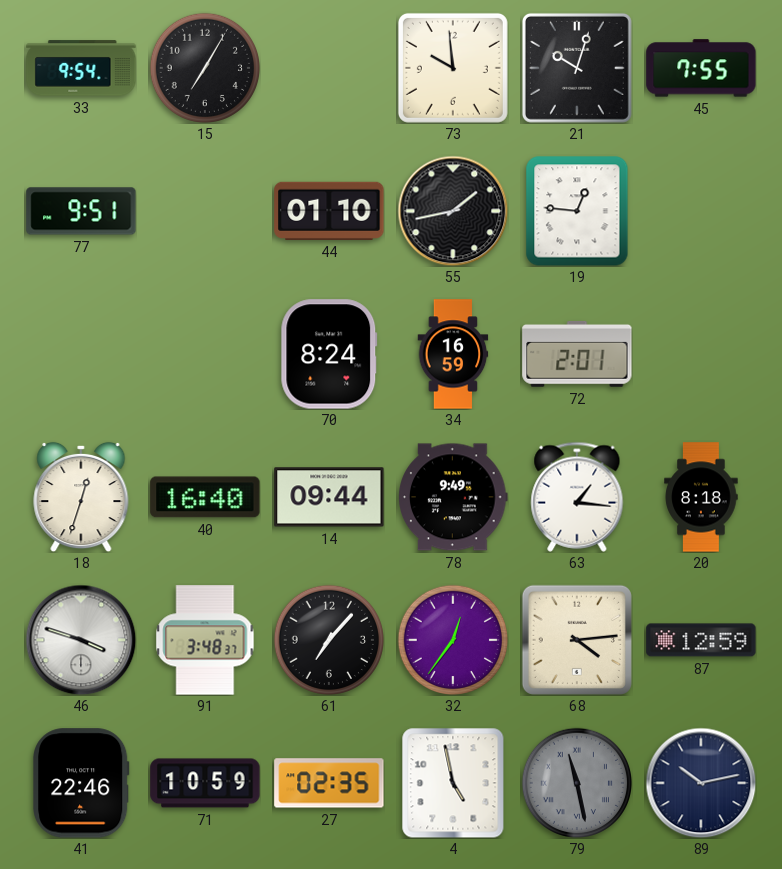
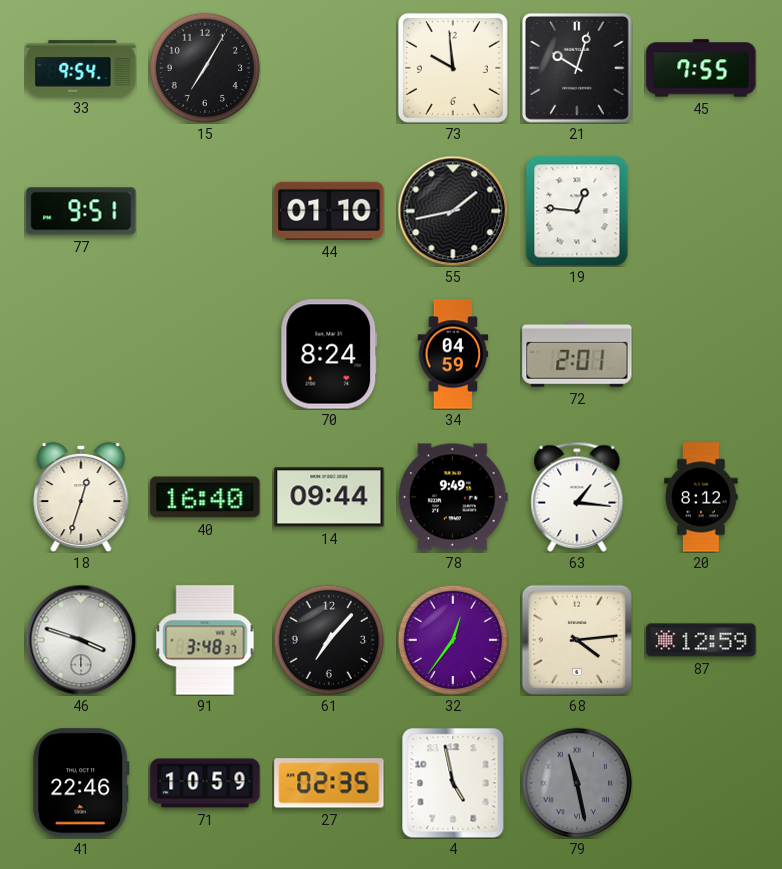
34: 16:59 -> 04:59
20: 8:18 -> 8:12
89: 10:13 -> none
